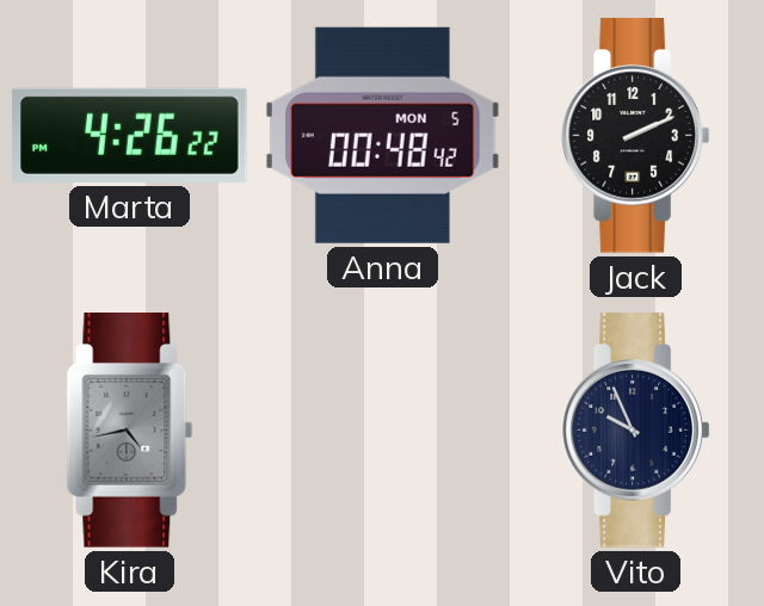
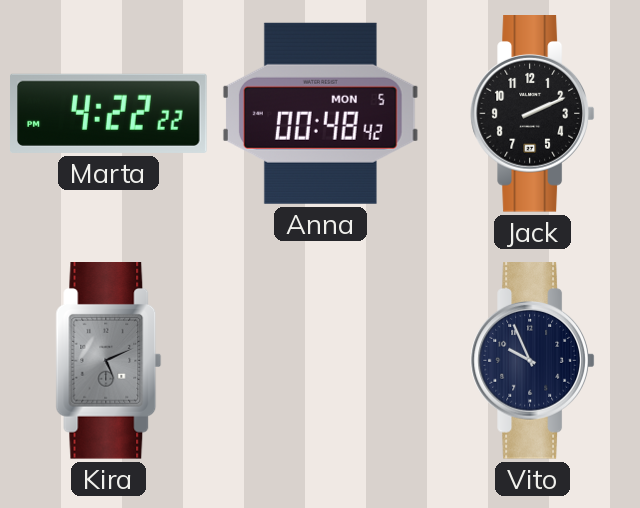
Marta: 4:26 -> 4:22
Kira: 4:43 -> 5:11
